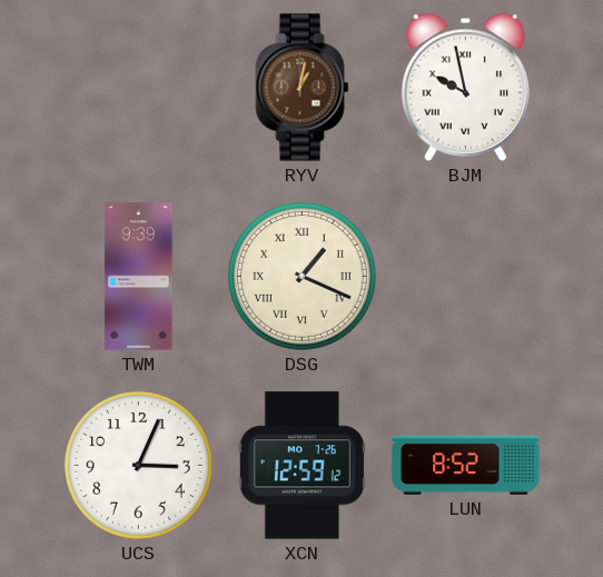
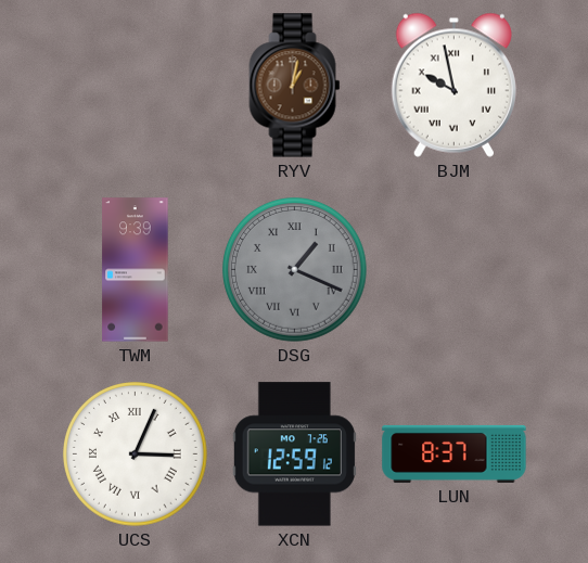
DSG dial: cream -> grey
UCS numerals: Arabic -> Roman
LUN: 8:52 -> 8:37
